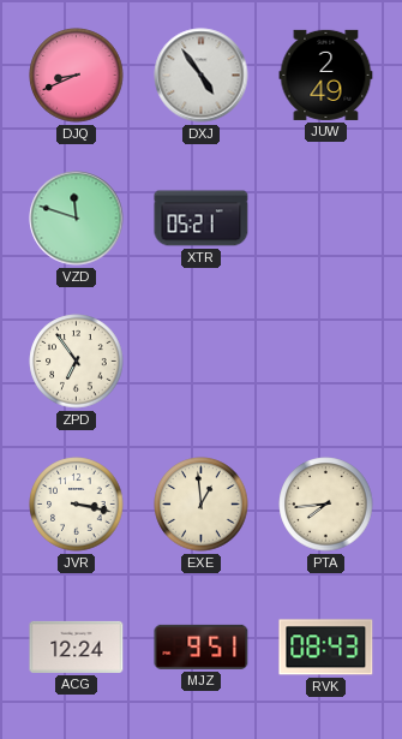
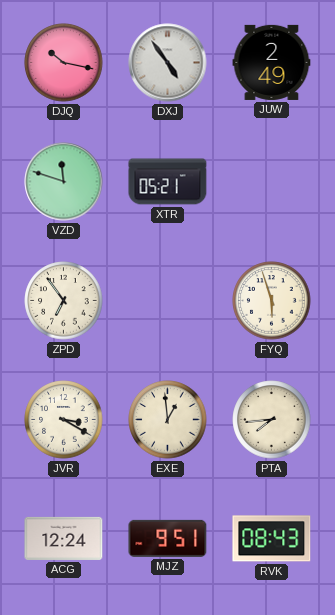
DJQ: 8:41 -> 10:17
FYQ: none -> 5:57
JVR: 3:17 -> 3:20
